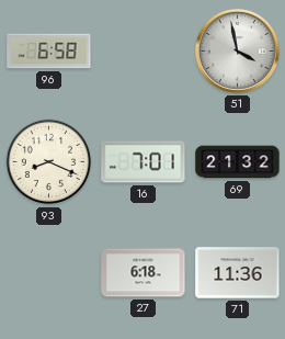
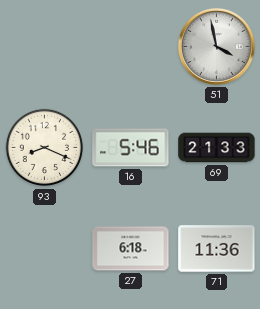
96: 6:58 -> none
16: 7:01 -> 5:46
69: 21:32 -> 21:33
